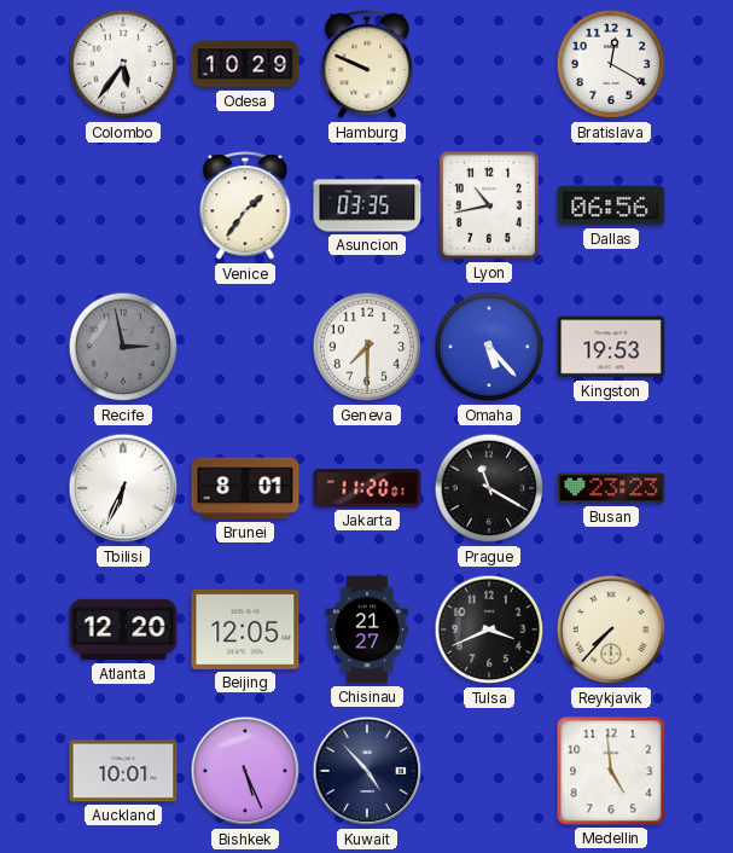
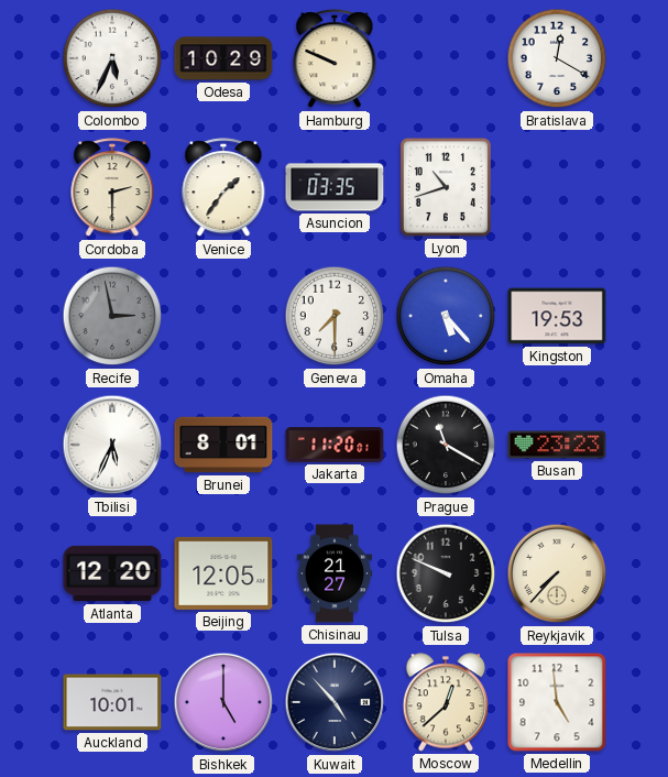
Colombo: 5:36 -> 5:34
Cordoba: none -> 2:30
Lyon: 10:43 -> 10:42
Dallas: 06:56 -> none
Tbilisi: 6:34 -> 5:34
Tulsa: 3:41 -> 9:49
Bishkek: 5:26 -> 5:00
Moscow: none -> 12:38
